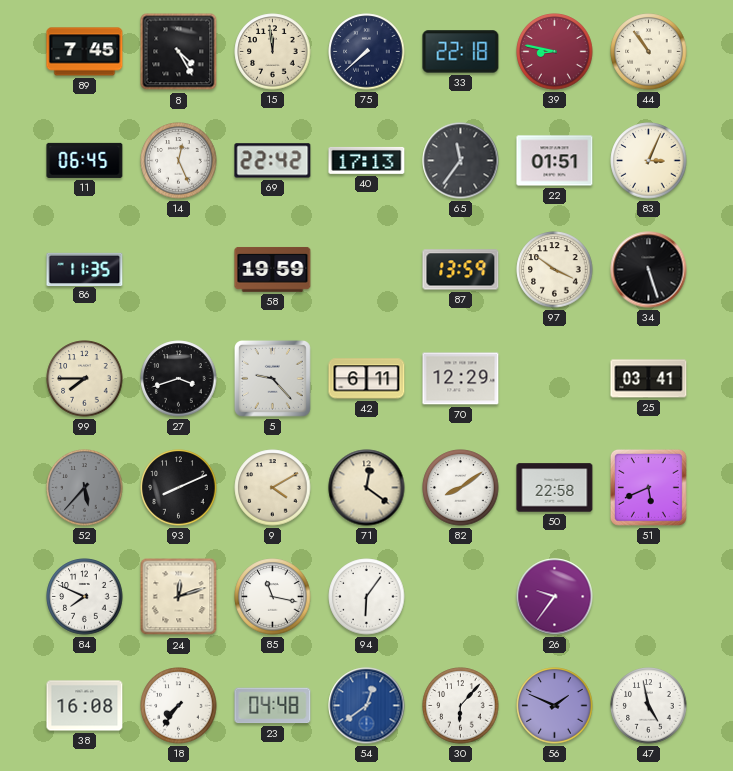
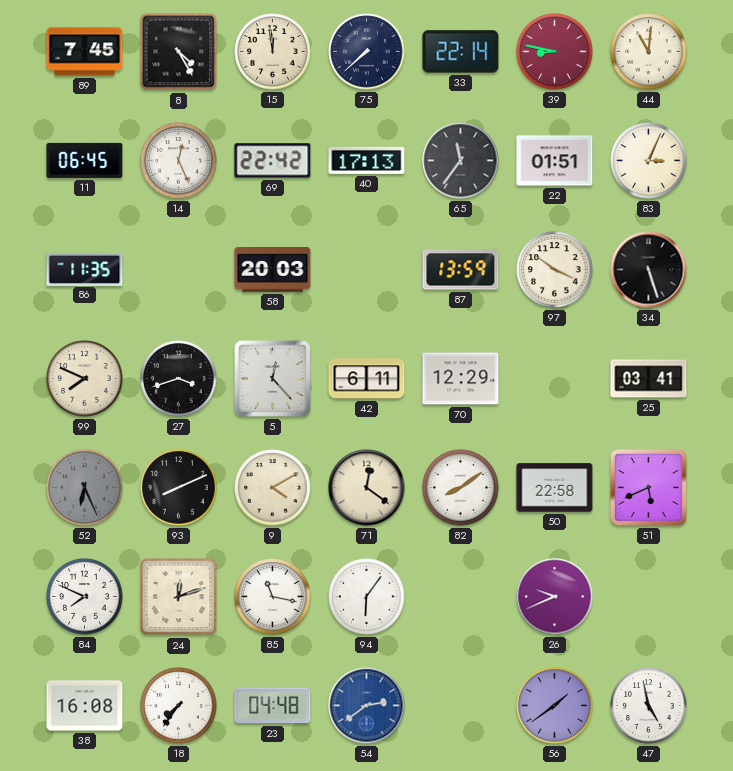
33: 22:18 -> 22:14
44: 10:54 -> 11:01
58: 19:59 -> 20:03
99: 7:45 -> 7:49
5: 9:23 -> 12:23
52: 5:37 -> 6:26
26: 9:36 -> 9:41
54: 12:39 -> 2:39
30: 6:07 -> none
56: 1:49 -> 1:39
